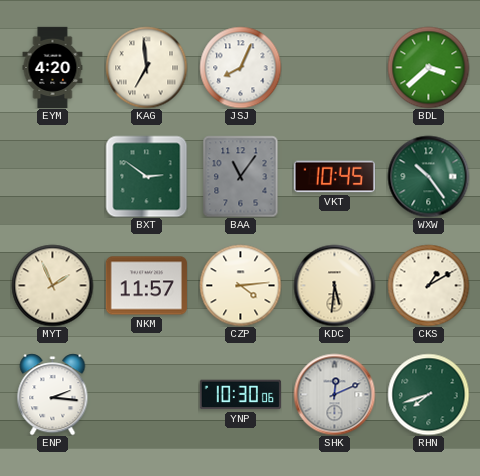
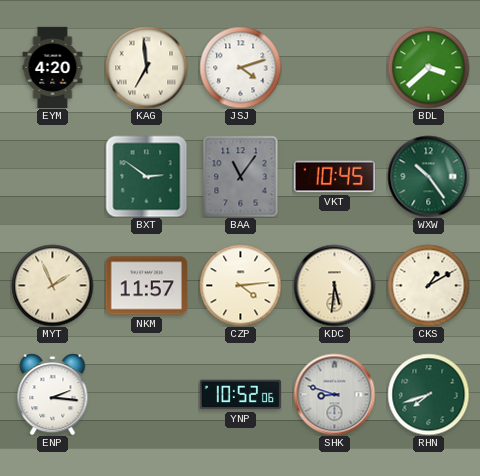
JSJ: 8:04 -> 4:12
YNP: 10:30 -> 10:52
SHK: 12:11 -> 8:48
